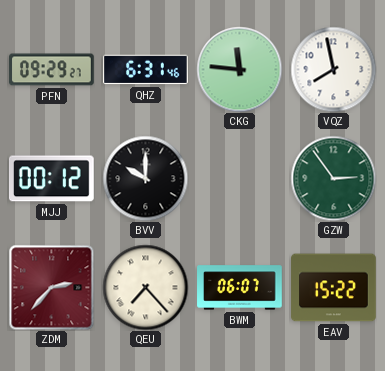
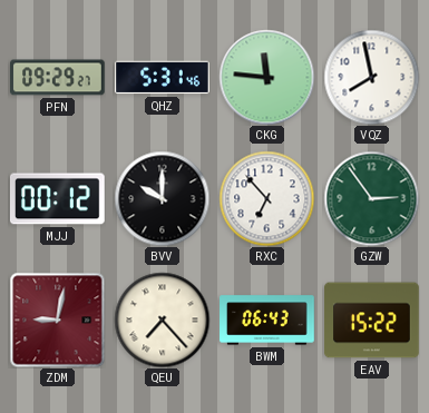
QHZ: 6:31 -> 5:31
RXC: none -> 6:53
ZDM: 2:37 -> 9:02
BWM: 06:07 -> 06:43
